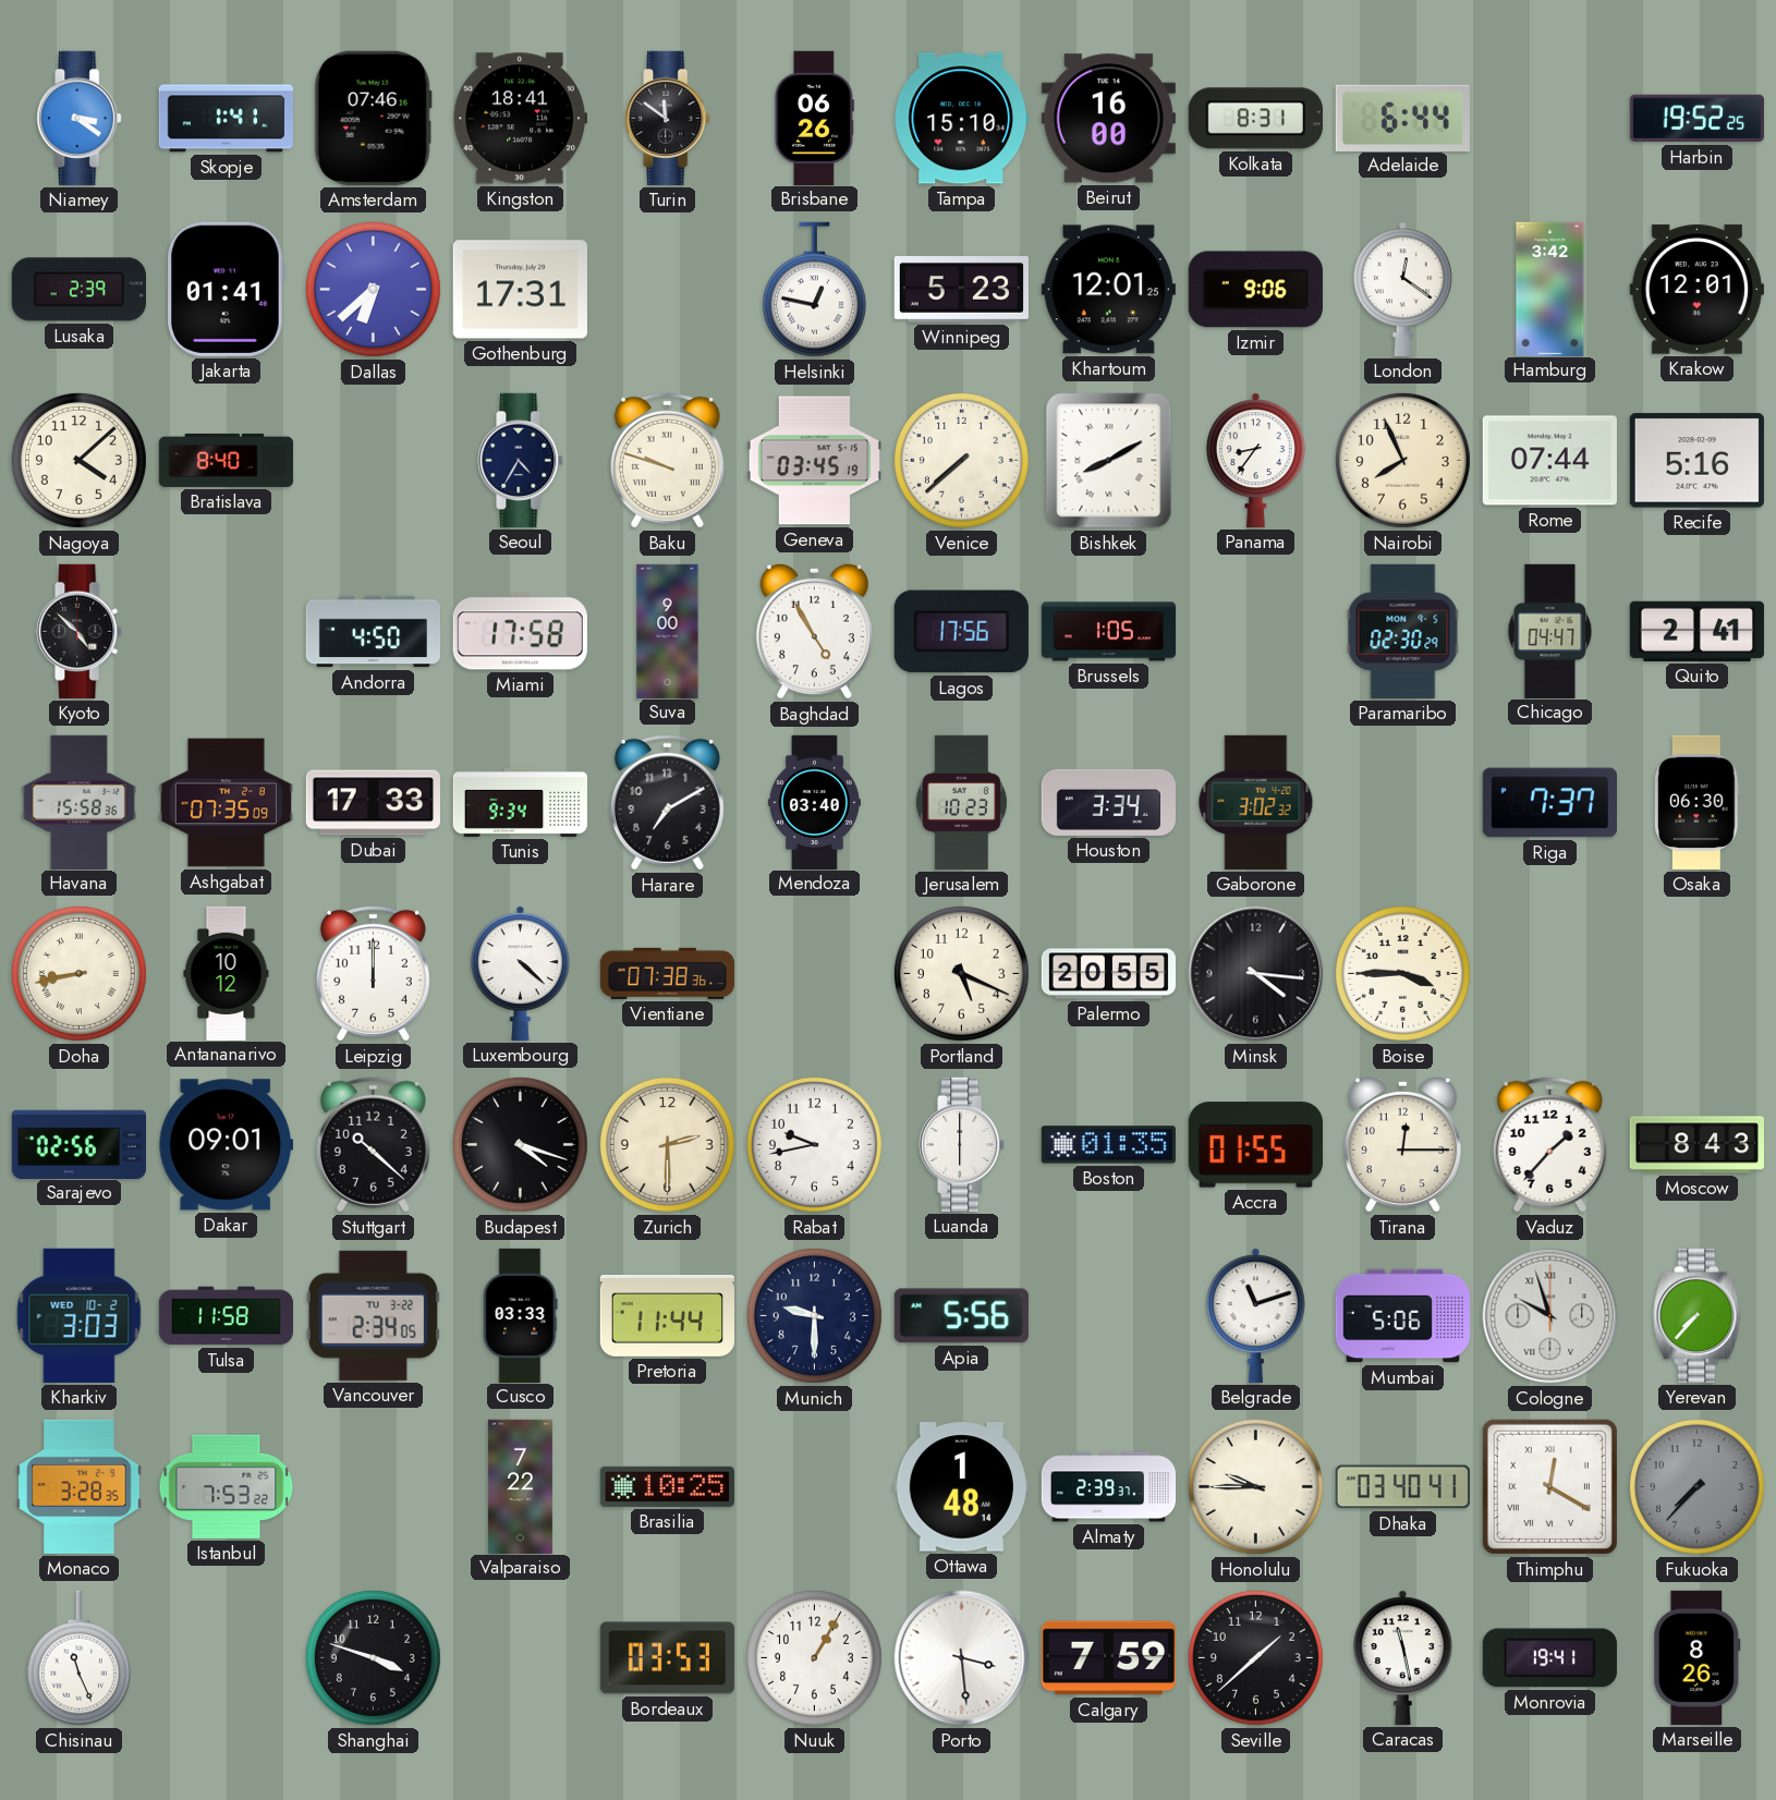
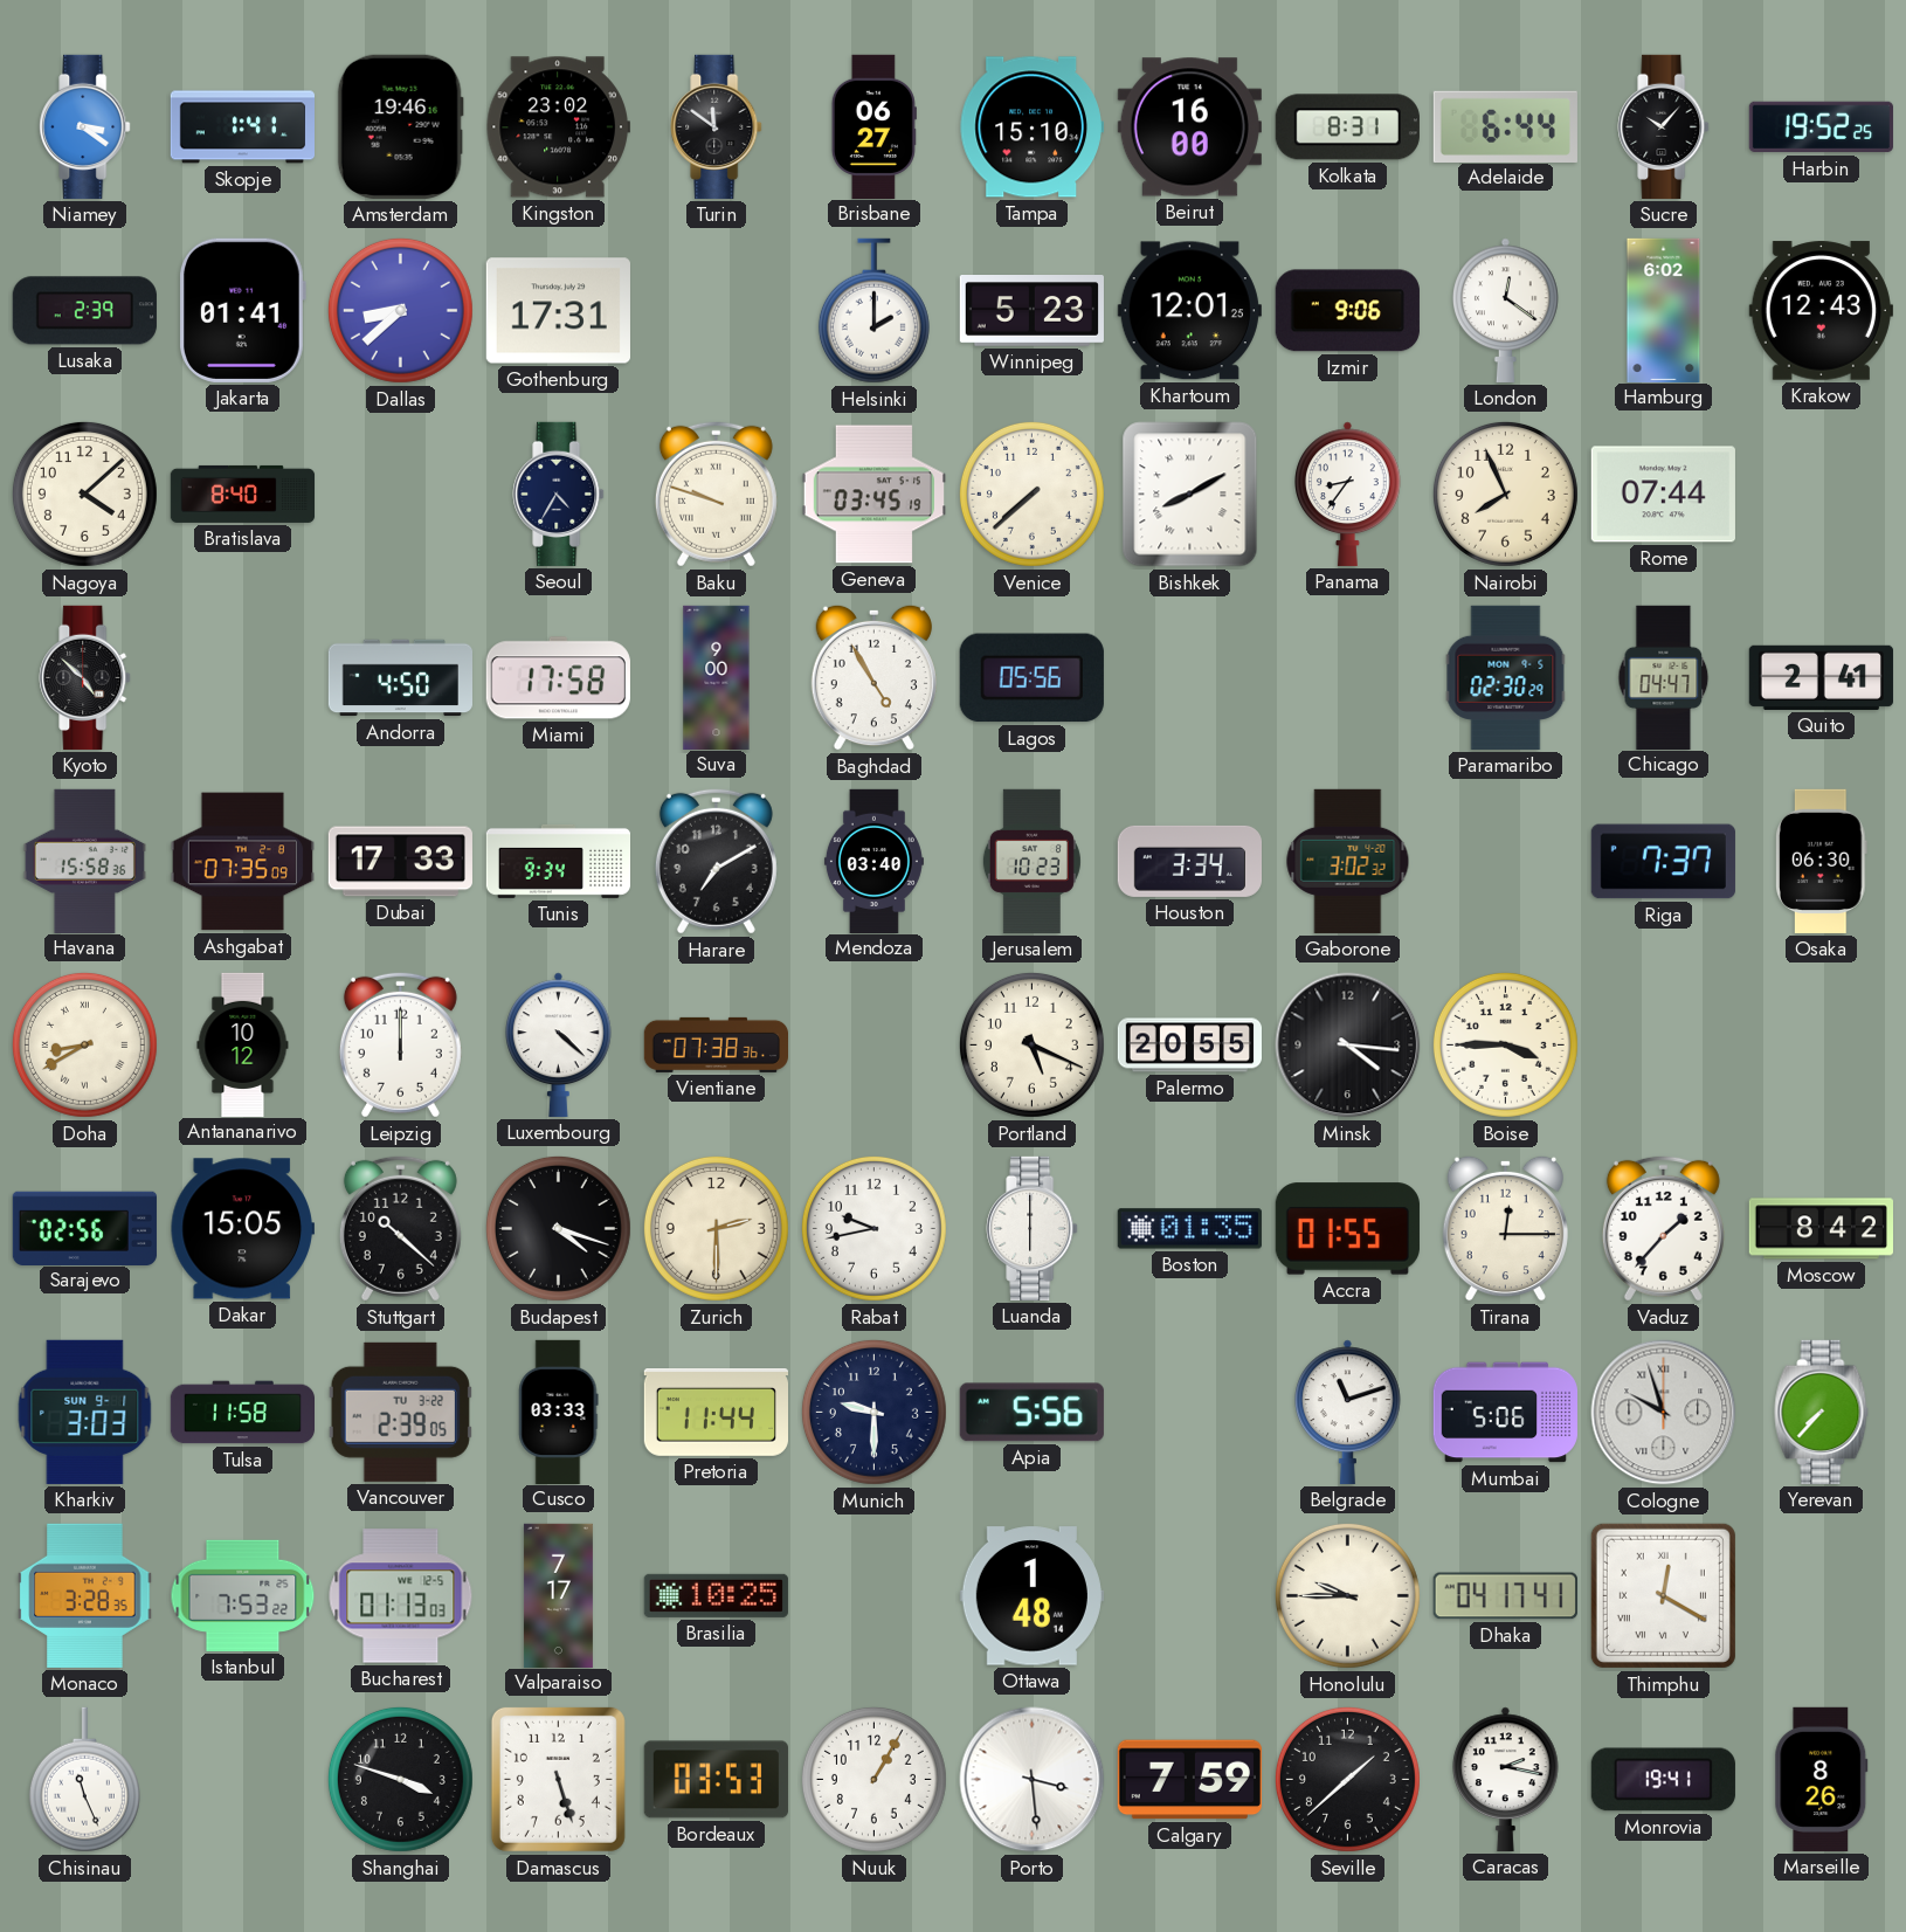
Amsterdam: 07:46 -> 19:46
Kingston: 18:41 -> 23:02
Brisbane: 06:26 -> 06:27
Sucre: none -> 10:07
Dallas: 6:38 -> 8:38
Helsinki: 12:47 -> 2:00
Hamburg: 3:42 -> 6:02
Krakow: 12:01 -> 12:43
Recife: 5:16 -> none
Lagos: 17:56 -> 05:56
Brussels: 1:05 -> none
Doha: 8:43 -> 8:40
Dakar: 09:01 -> 15:05
Moscow: 8:43 -> 8:42
Kharkiv date: WED 10-2 -> SUN 9-1
Vancouver: 2:34 -> 2:39
Bucharest: none -> 01:13
Valparaiso: 7:22 -> 7:17
Almaty: 2:39 -> none
Dhaka: 03:40 -> 04:17
Fukuoka: 7:37 -> none
Damascus: none -> 5:27
Caracas: 11:28 -> 2:17
